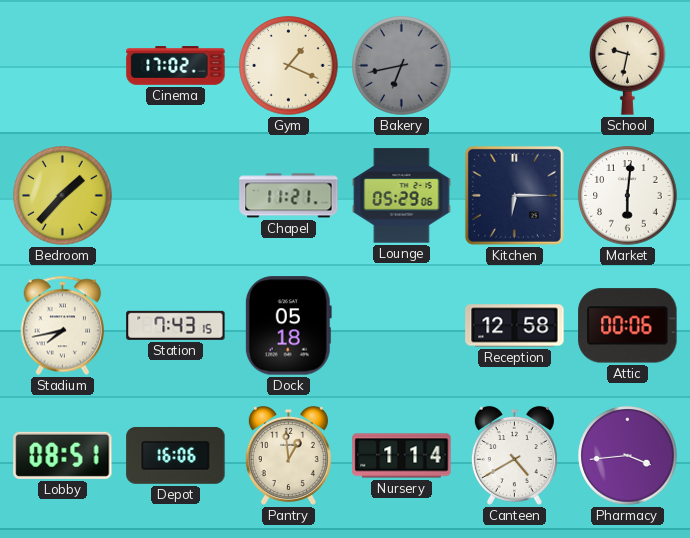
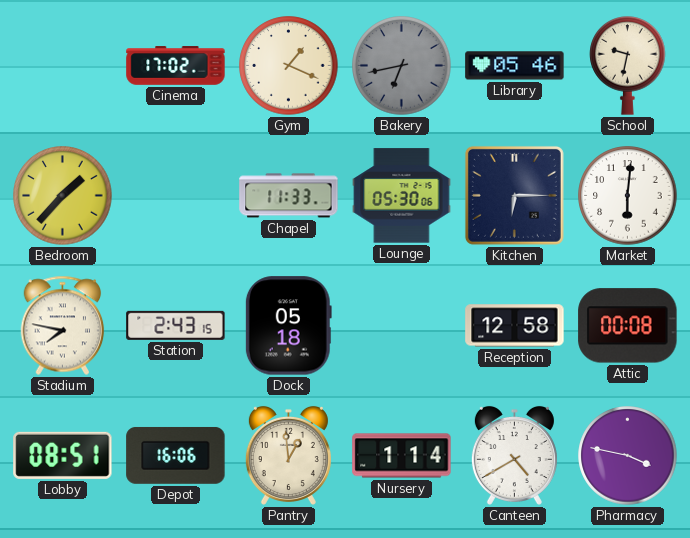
Library: none -> 05:46
Chapel: 11:21 -> 11:33
Lounge: 05:29 -> 05:30
Stadium: 7:43 -> 7:47
Station: 7:43 -> 2:43
Attic: 00:06 -> 00:08
Pharmacy: 3:44 -> 3:47
